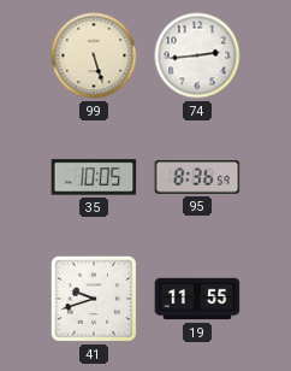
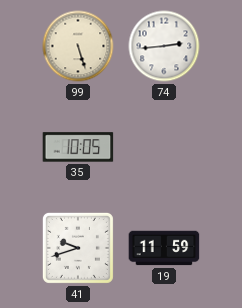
95: 8:36 -> none
19: 11:55 -> 11:59
